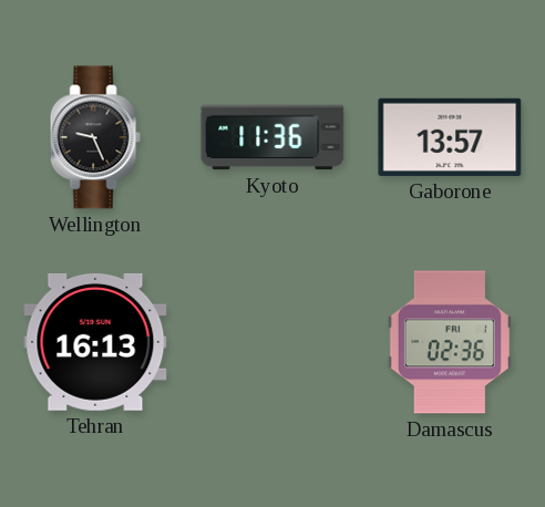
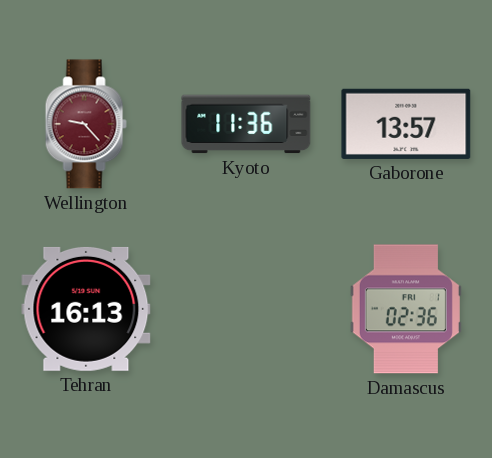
Wellington: 9:26 -> 9:23
Wellington dial: black -> burgundy
